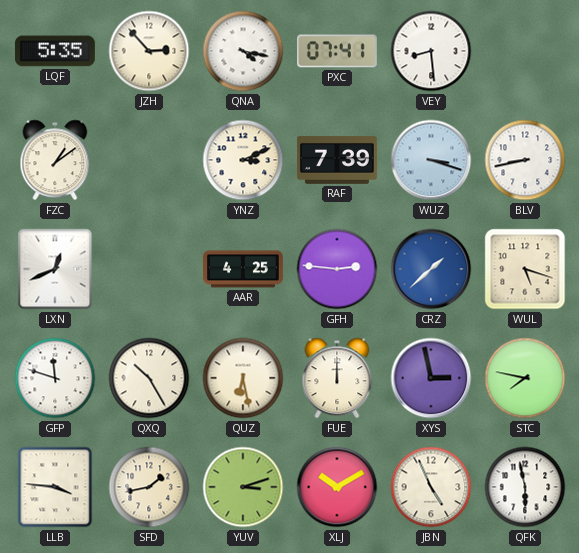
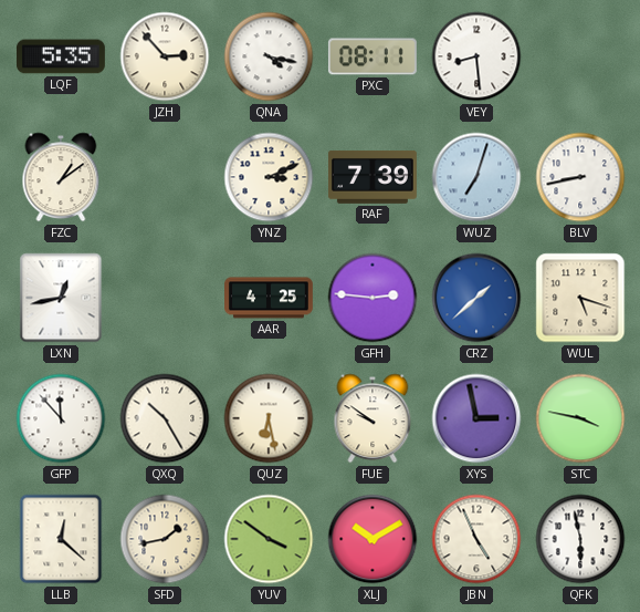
PXC: 07:41 -> 08:11
WUZ: 3:18 -> 7:03
LXN: 12:41 -> 12:43
GFP: 11:48 -> 11:53
FUE: 12:00 -> 9:51
STC: 7:47 -> 3:47
LLB: 3:46 -> 12:22
YUV: 3:12 -> 3:51
